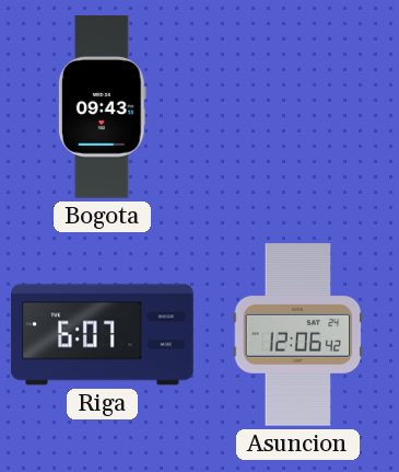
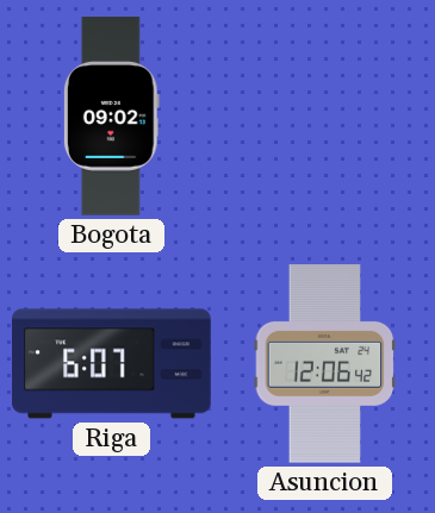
Bogota: 09:43 -> 09:02
